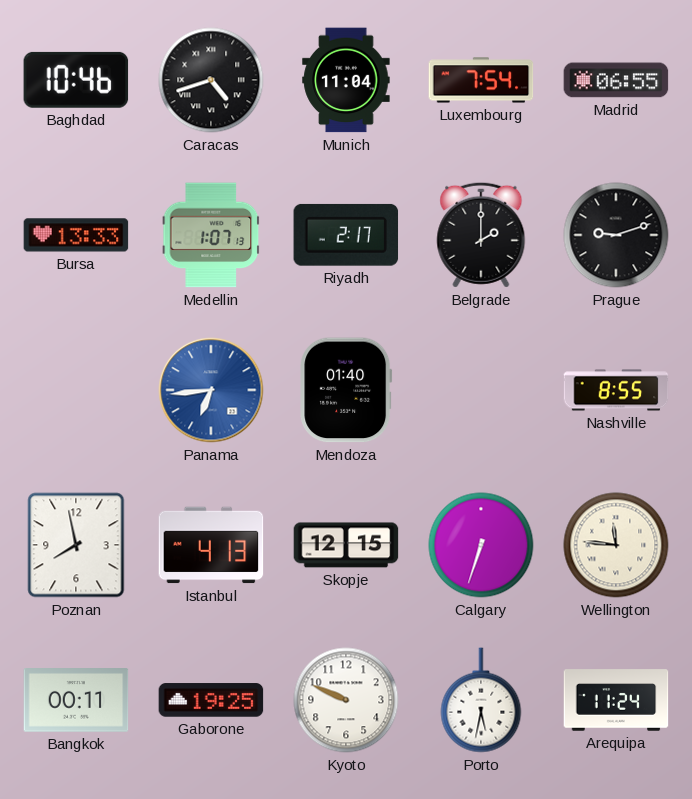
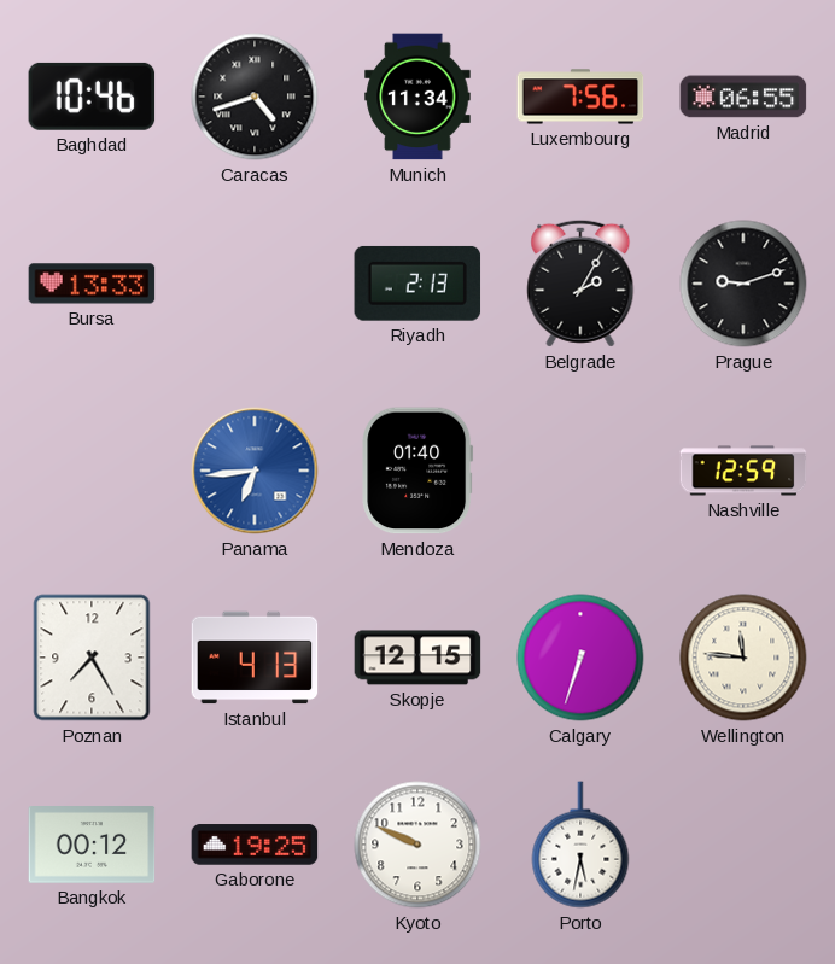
Munich: 11:04 -> 11:34
Luxembourg: 7:54 -> 7:56
Medellin: 1:07 -> none
Riyadh: 2:17 -> 2:13
Belgrade: 2:00 -> 2:05
Nashville: 8:55 -> 12:59
Poznan: 7:58 -> 7:25
Bangkok: 00:11 -> 00:12
Arequipa: 11:24 -> none
